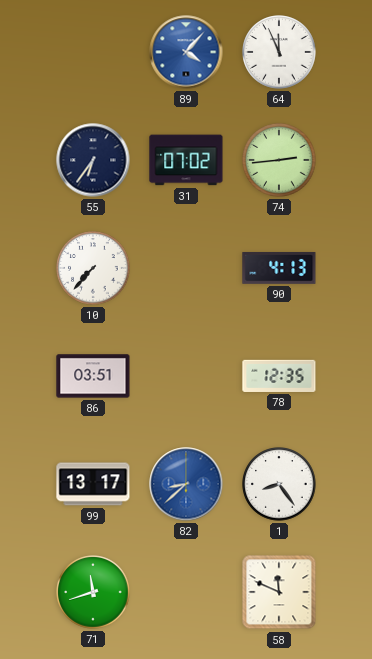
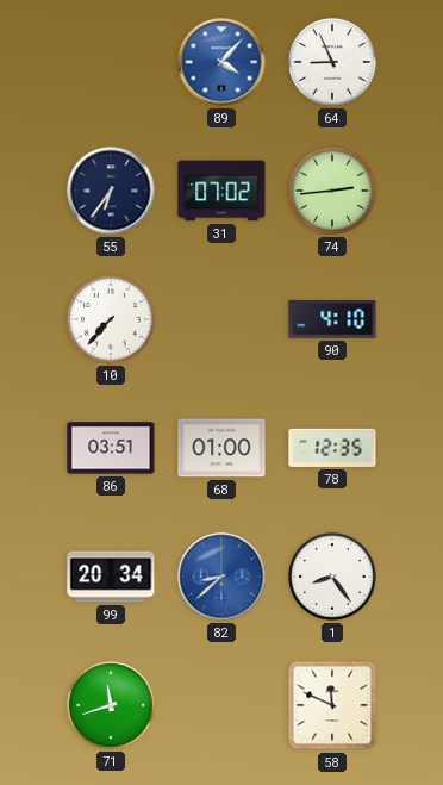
64: 11:56 -> 8:56
90: 4:13 -> 4:10
68: none -> 01:00
99: 13:17 -> 20:34
